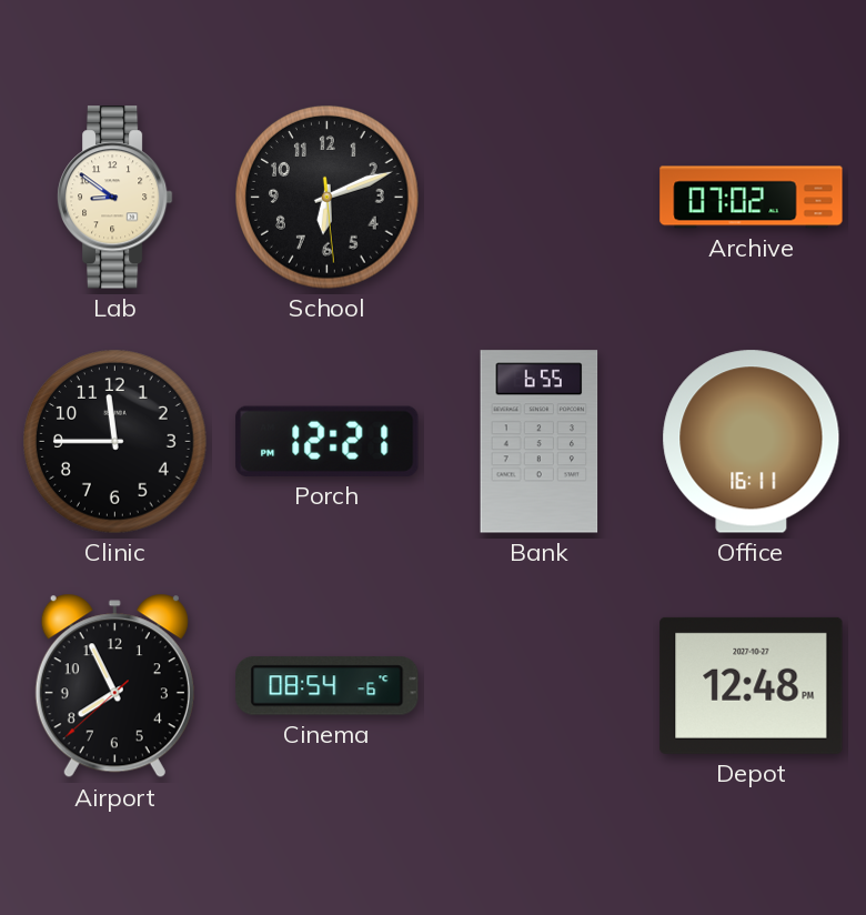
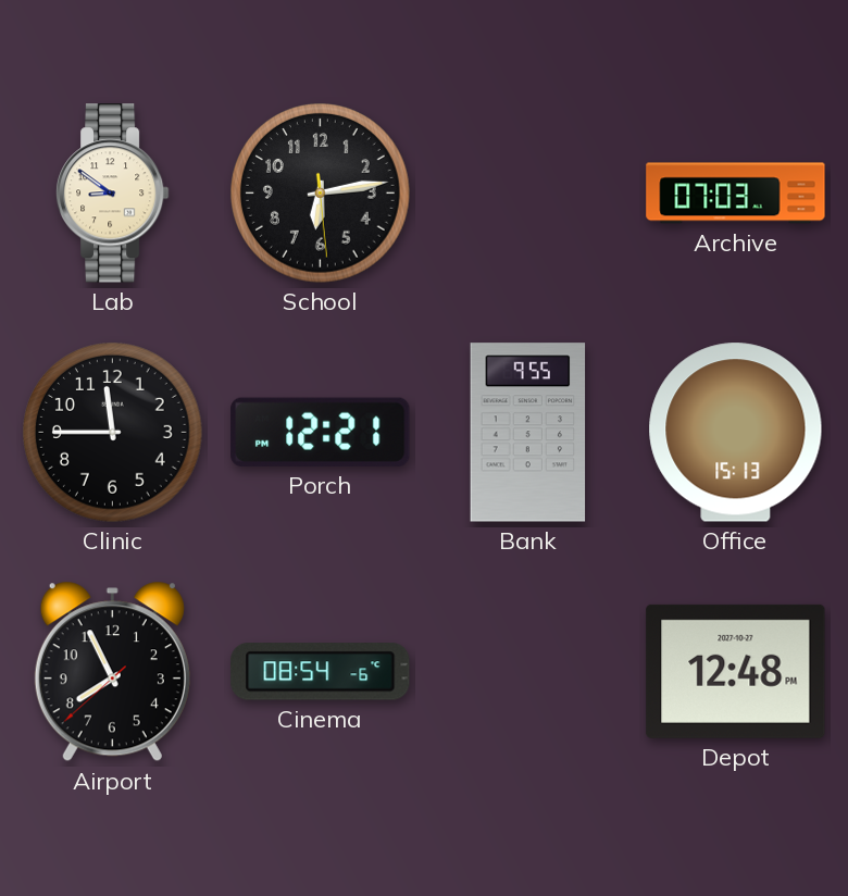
School: 6:11 -> 6:13
Archive: 07:02 -> 07:03
Bank: 6:55 -> 9:55
Office: 16:11 -> 15:13
